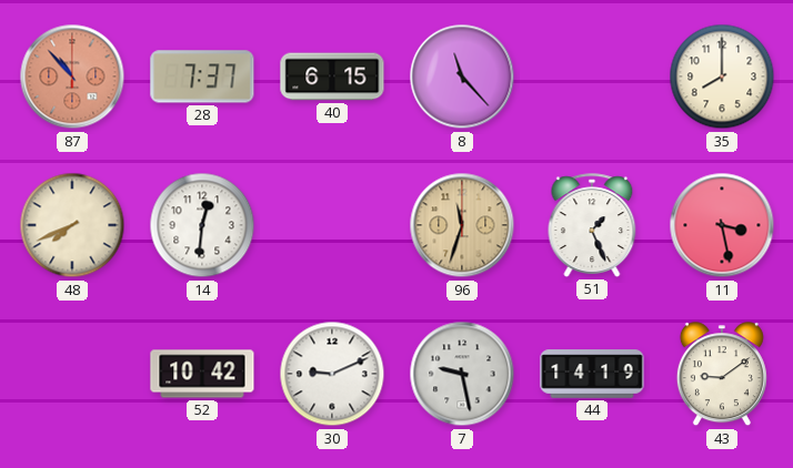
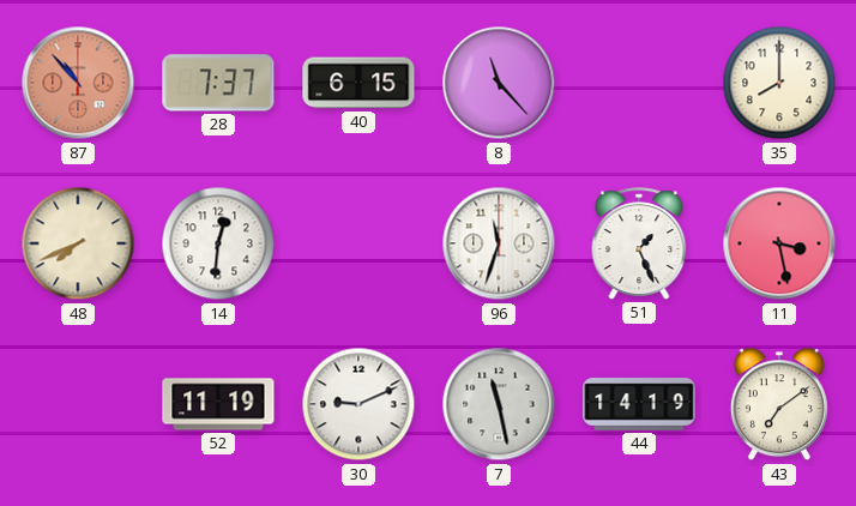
96 dial: champagne -> white
52: 10:42 -> 11:19
7: 9:28 -> 11:28
43: 9:09 -> 7:09
